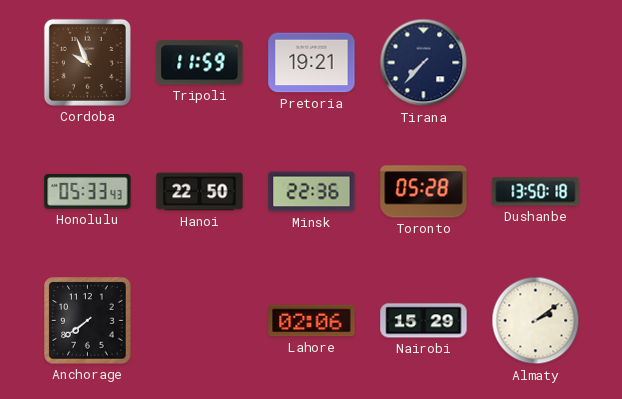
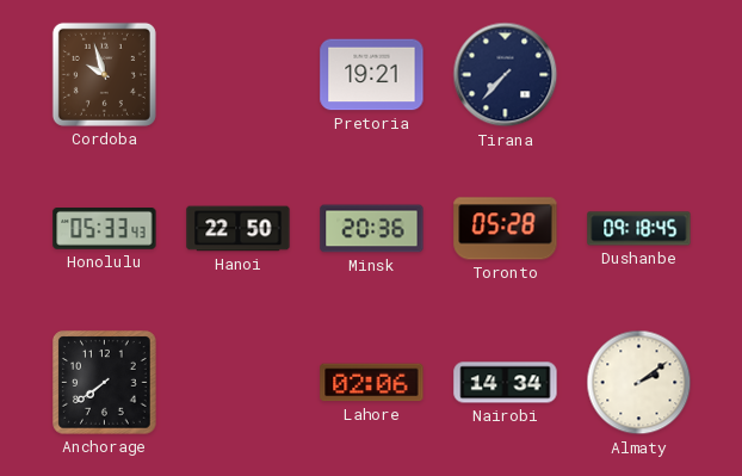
Cordoba: 9:56 -> 9:57
Tripoli: 11:59 -> none
Minsk: 22:36 -> 20:36
Dushanbe: 13:50 -> 09:18
Nairobi: 15:29 -> 14:34
